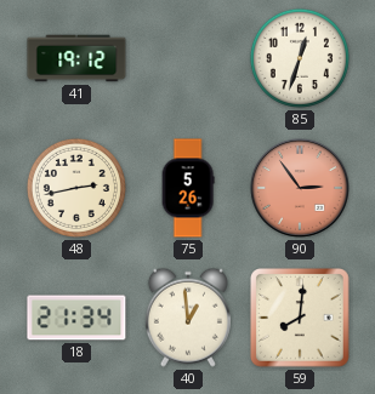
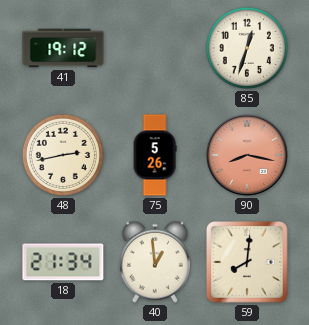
90: 2:54 -> 8:17
